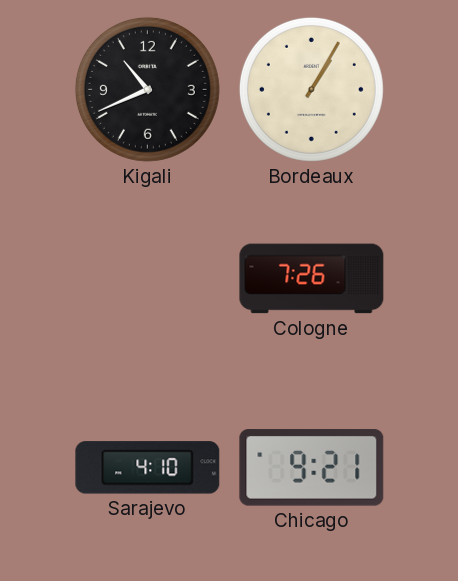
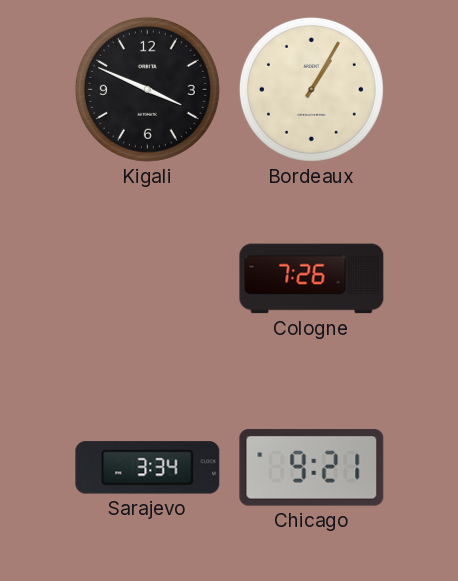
Kigali: 10:41 -> 3:49
Sarajevo: 4:10 -> 3:34
